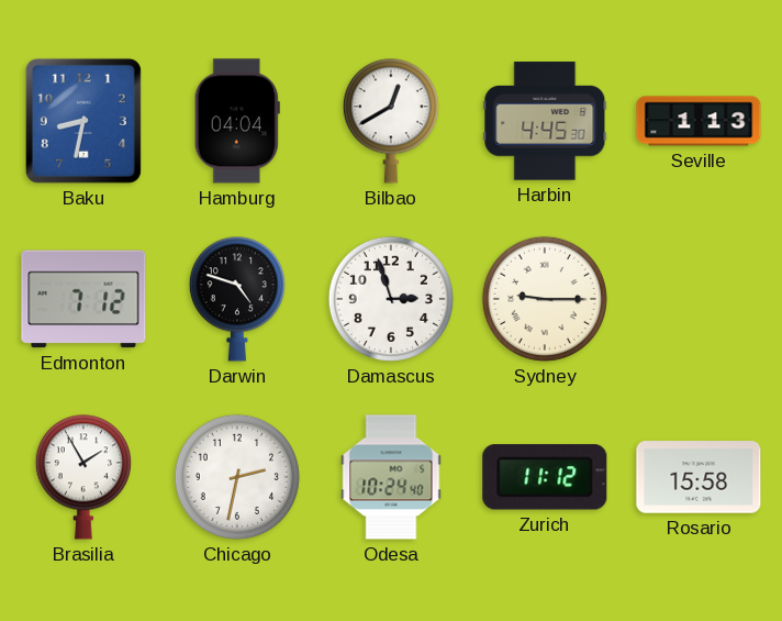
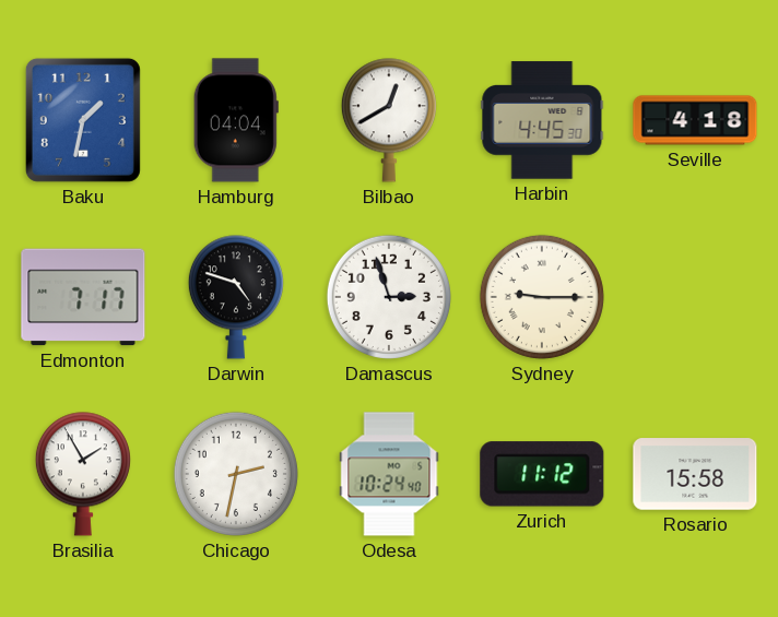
Baku: 8:32 -> 1:32
Seville: 1:13 -> 4:18
Edmonton: 7:12 -> 7:17
